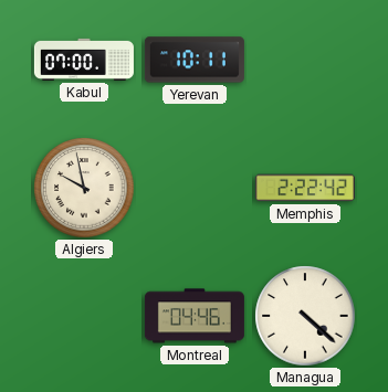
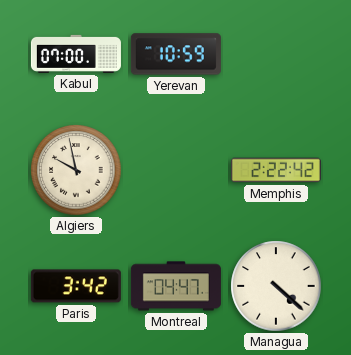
Yerevan: 10:11 -> 10:59
Paris: none -> 3:42
Montreal: 04:46 -> 04:47
